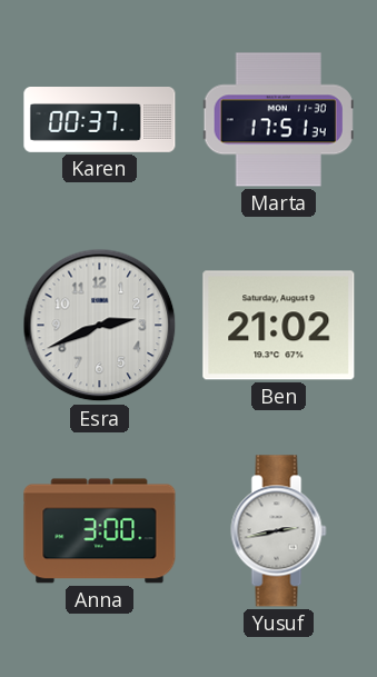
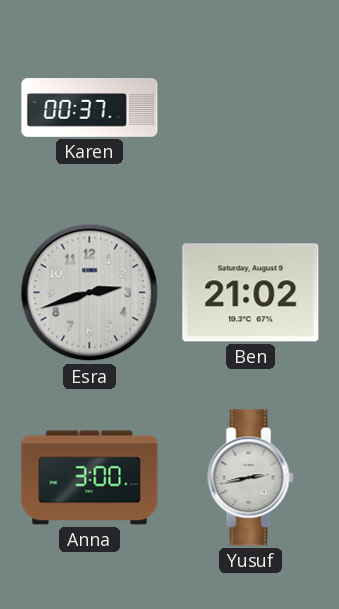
Marta: 17:51 -> none
Esra: 2:41 -> 2:42
